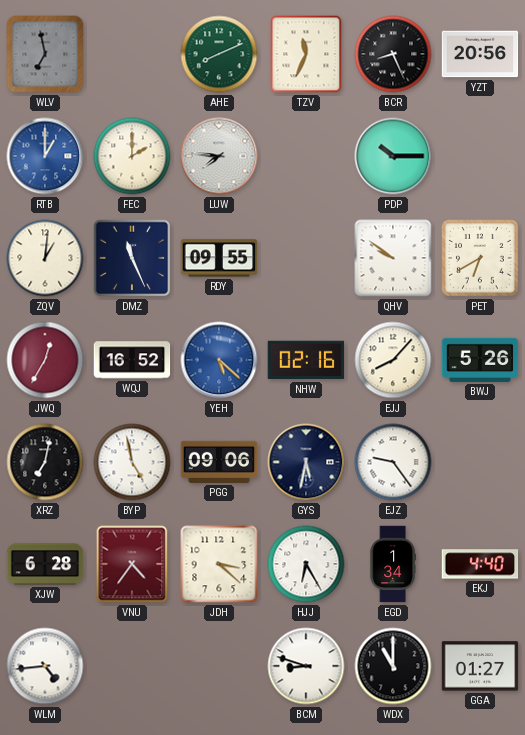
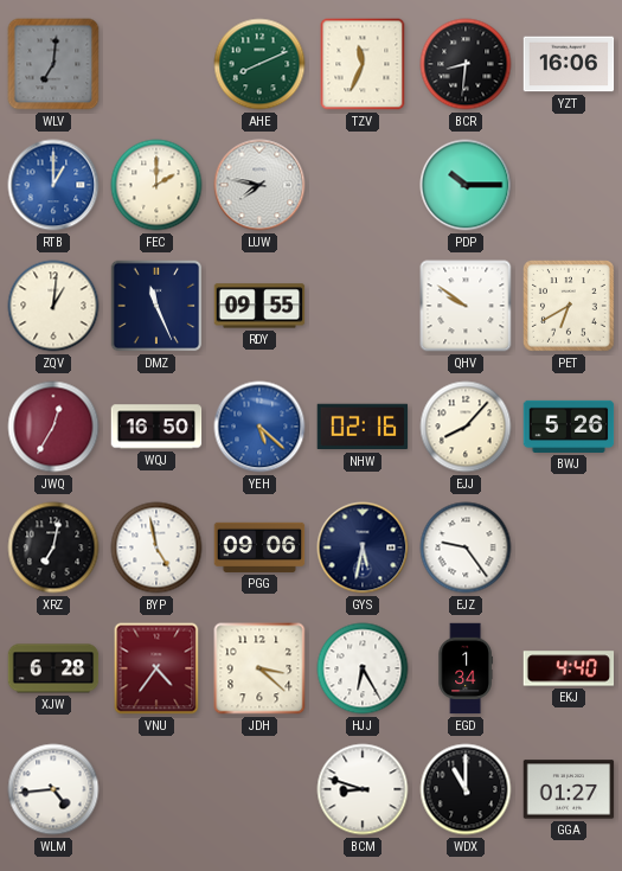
WLV: 6:58 -> 7:01
BCR: 8:26 -> 8:31
YZT: 20:56 -> 16:06
LUW: 7:46 -> 7:47
WQJ: 16:52 -> 16:50
